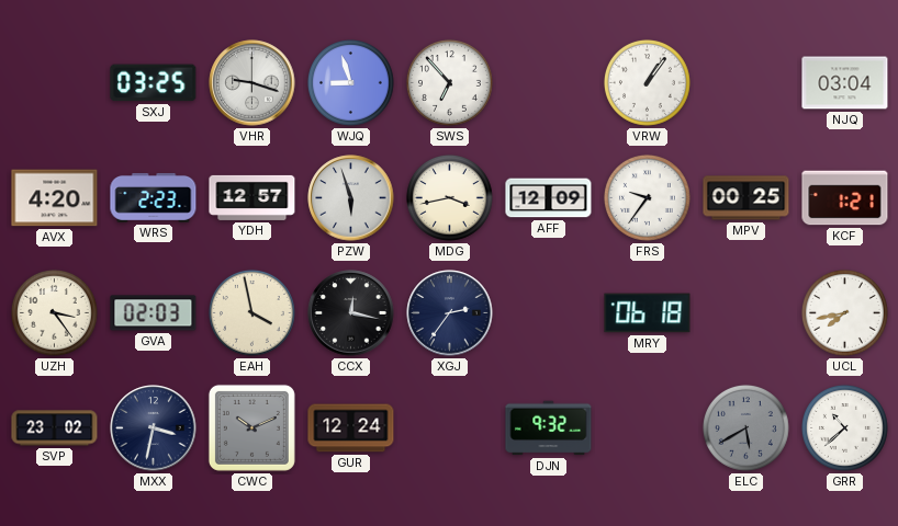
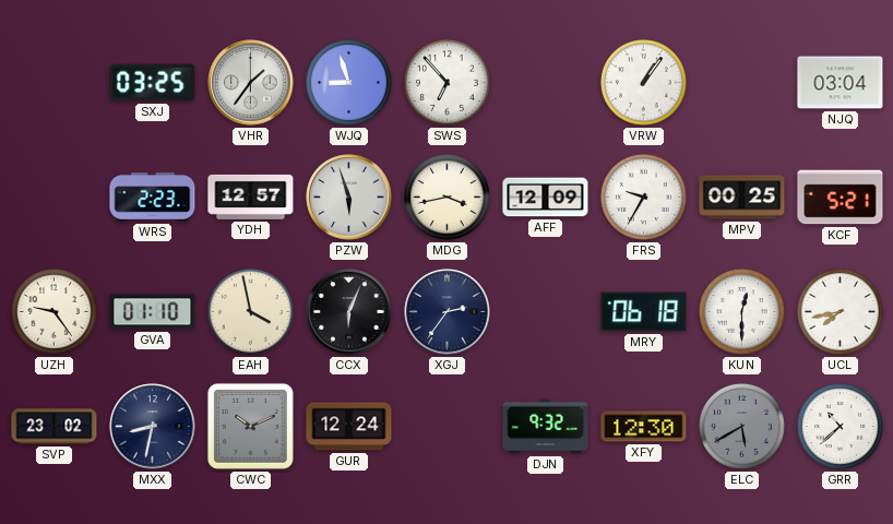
VHR: 9:18 -> 1:36
AVX: 4:20 -> none
FRS: 9:36 -> 9:35
KCF: 1:21 -> 5:21
UZH: 3:24 -> 9:24
GVA: 02:03 -> 01:10
CCX: 12:17 -> 6:04
KUN: none -> 12:30
MXX: 3:32 -> 8:32
XFY: none -> 12:30
